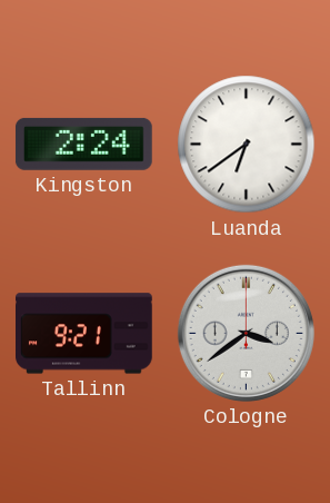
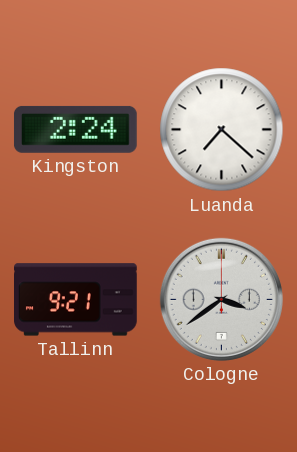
Luanda: 6:39 -> 7:22
